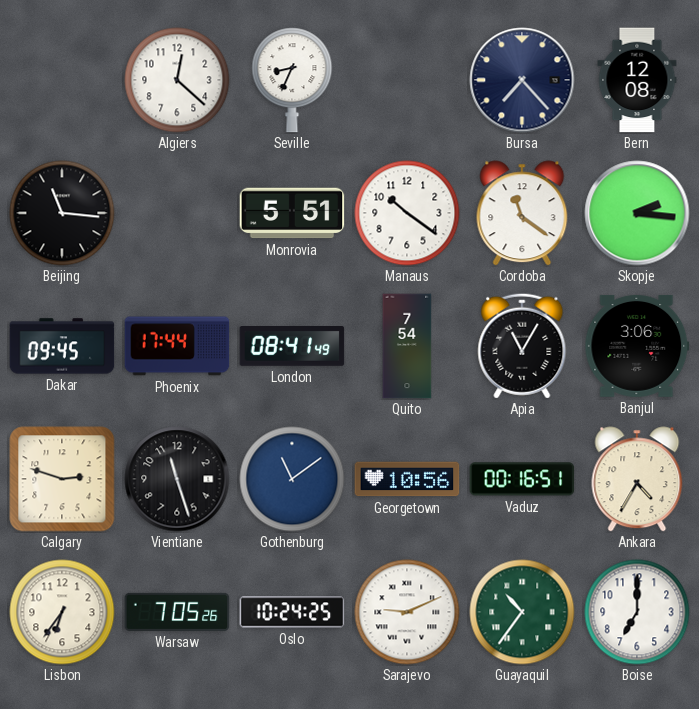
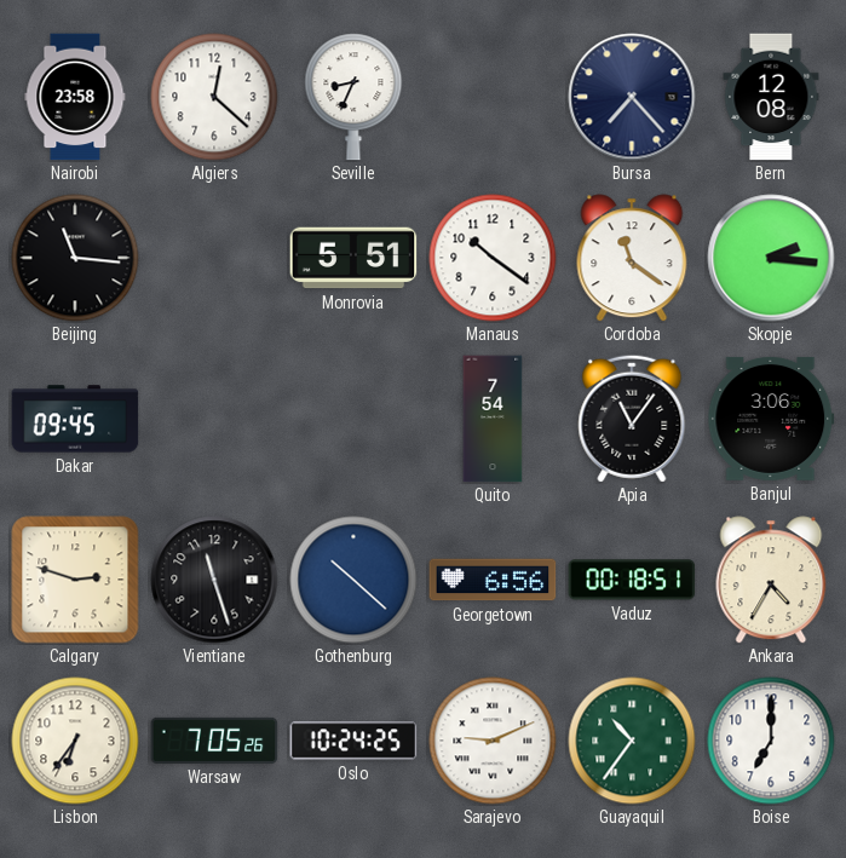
Nairobi: none -> 23:58
Phoenix: 17:44 -> none
London: 08:41 -> none
Apia: 11:05 -> 11:06
Gothenburg: 11:09 -> 10:22
Georgetown: 10:56 -> 6:56
Vaduz: 00:16 -> 00:18
